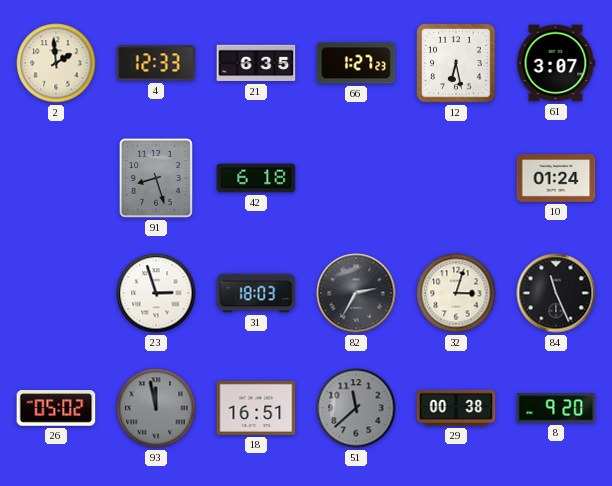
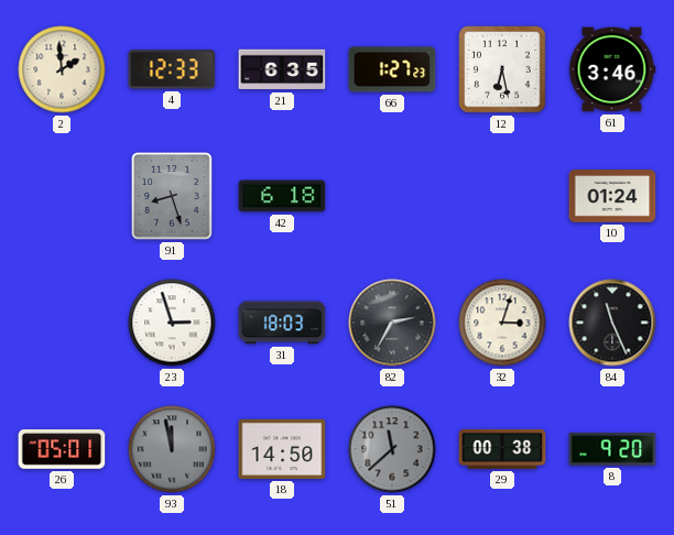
61: 3:07 -> 3:46
26: 05:02 -> 05:01
18: 16:51 -> 14:50
